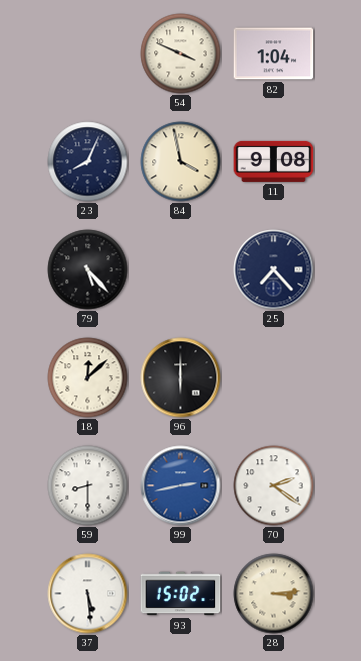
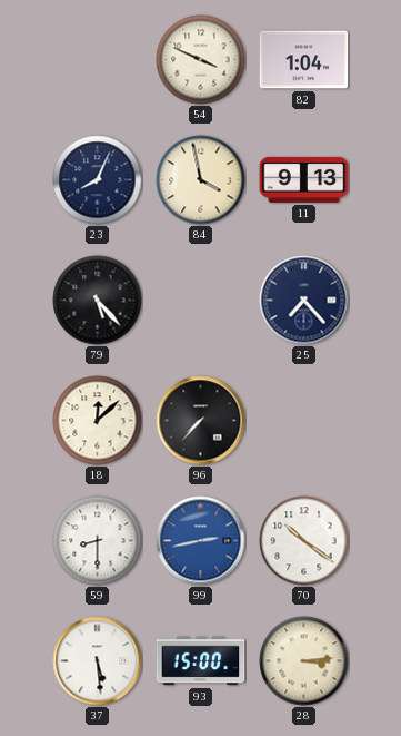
11: 9:08 -> 9:13
96: 6:00 -> 7:37
70: 2:21 -> 10:21
93: 15:02 -> 15:00
